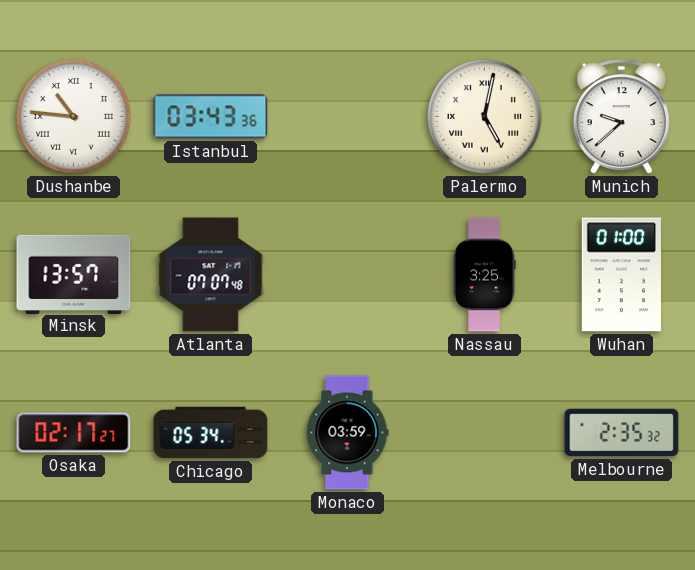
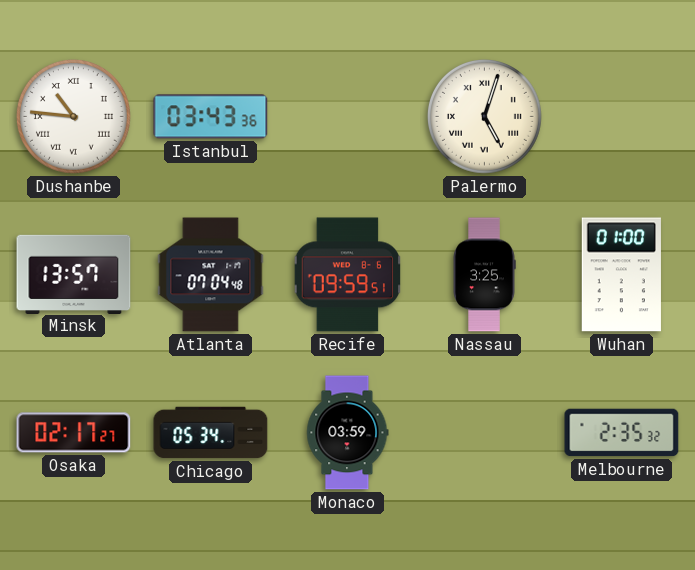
Palermo: 5:02 -> 5:03
Munich: 9:38 -> none
Atlanta: 07:07 -> 07:04
Recife: none -> 09:59
